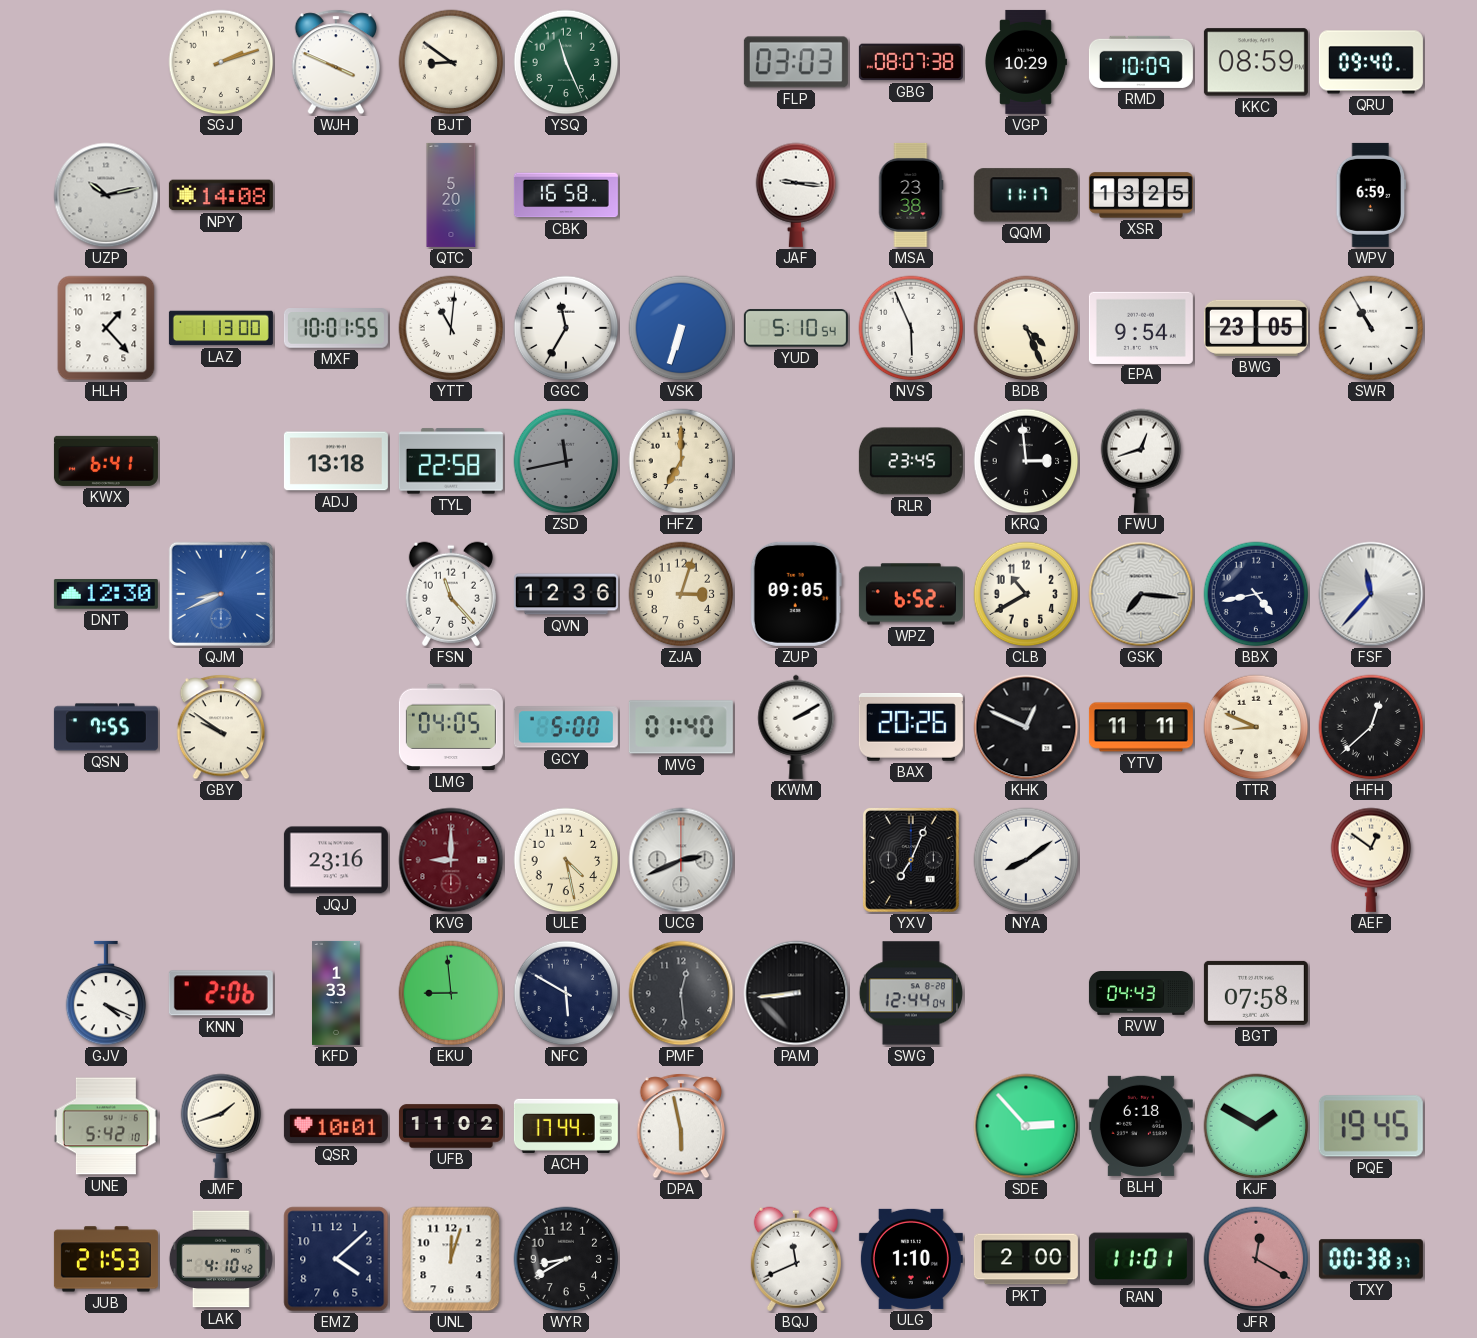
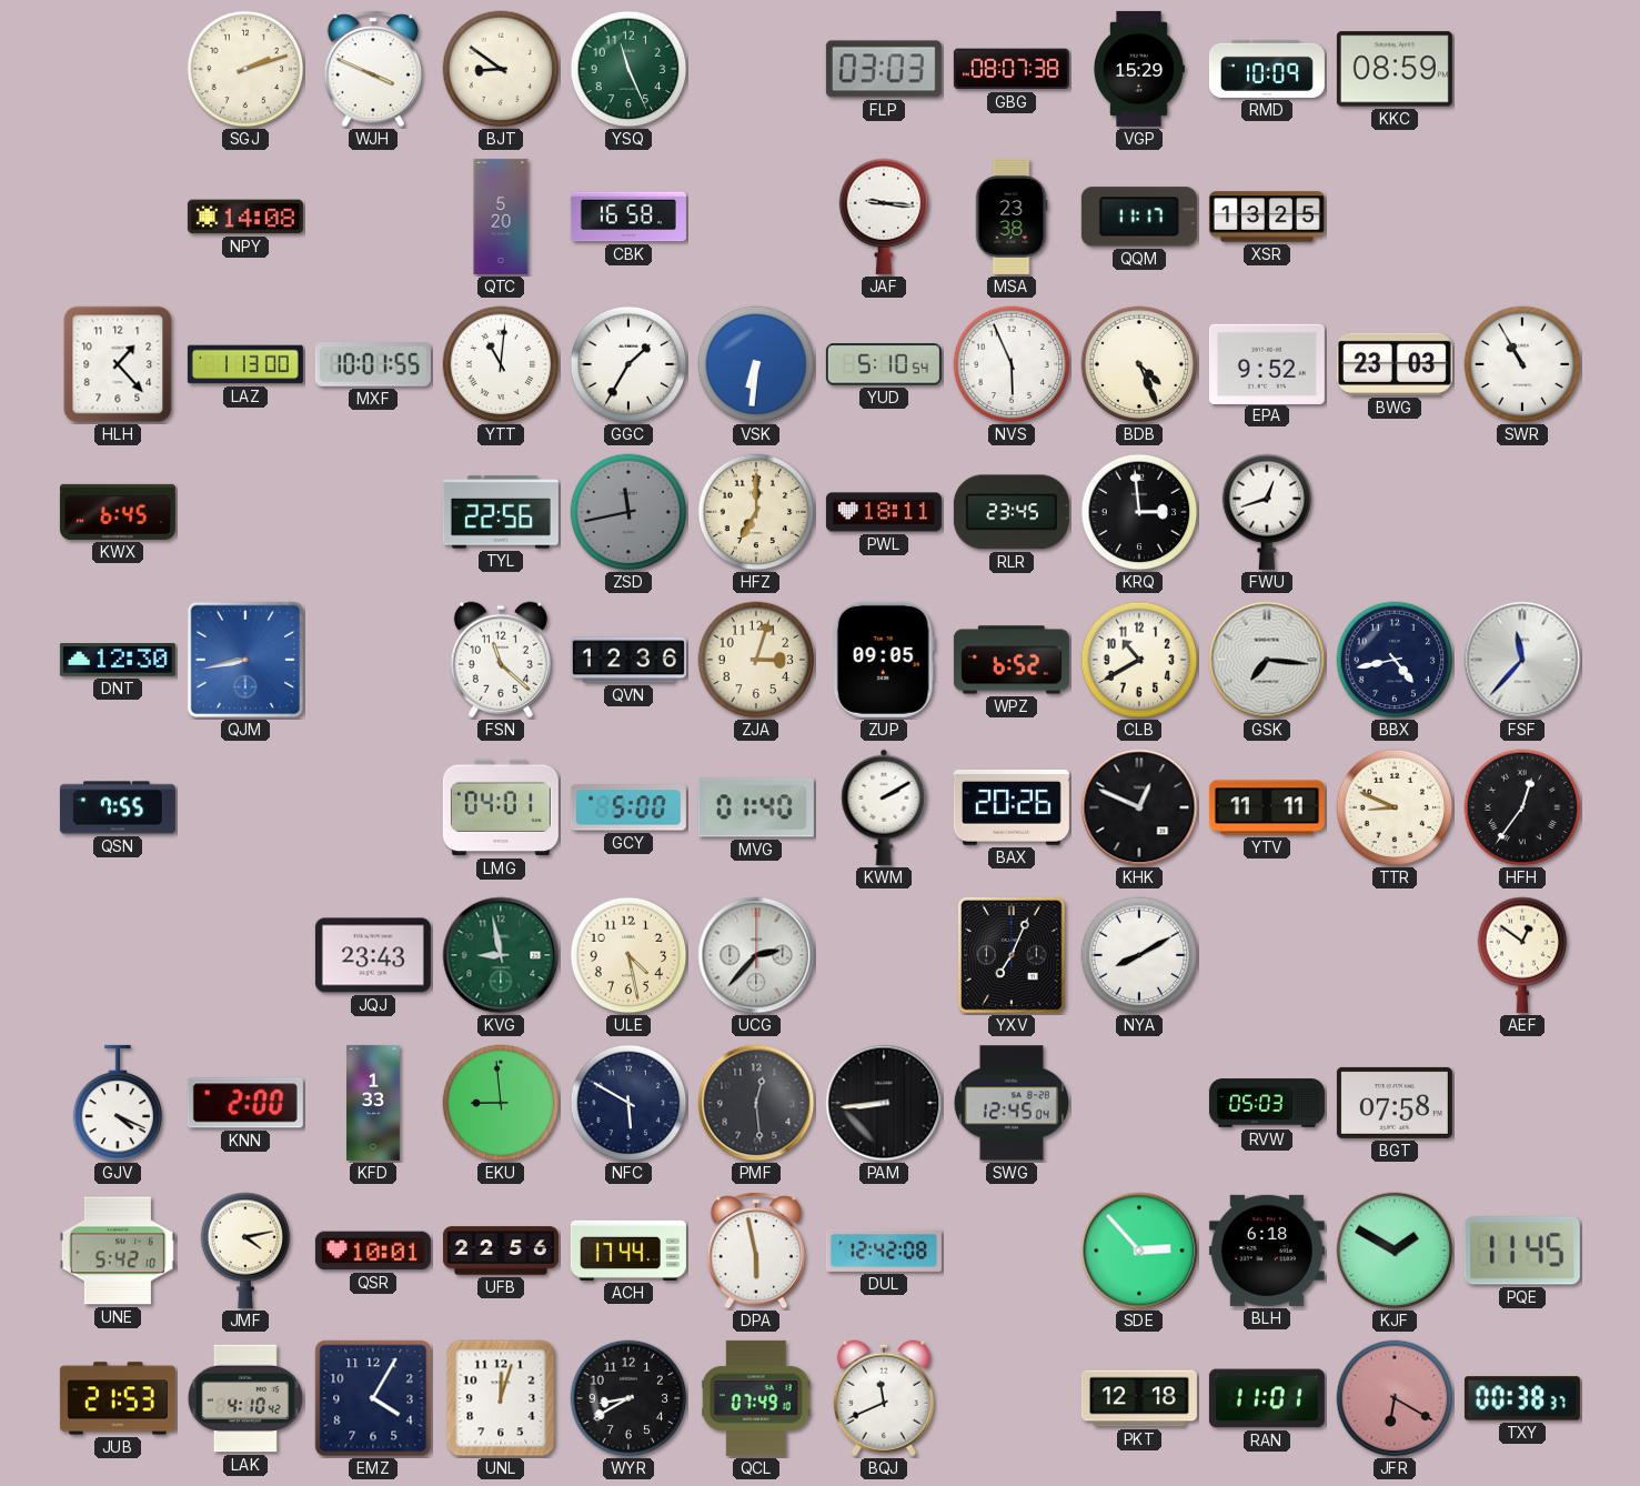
VGP: 10:29 -> 15:29
QRU: 09:40 -> none
UZP: 10:13 -> none
WPV: 6:59 -> none
GGC: 11:35 -> 1:35
VSK: 6:33 -> 6:31
EPA: 9:54 -> 9:52
BWG: 23:05 -> 23:03
KWX: 6:41 -> 6:45
ADJ: 13:18 -> none
TYL: 22:58 -> 22:56
PWL: none -> 18:11
QJM: 8:41 -> 8:43
FSN: 11:23 -> 11:22
GBY: 9:51 -> none
LMG: 04:05 -> 04:01
HFH: 12:38 -> 12:36
JQJ: 23:16 -> 23:43
KVG: 9:00 -> 8:58
KVG dial: burgundy -> green
UCG: 2:41 -> 2:37
NYA: 8:09 -> 8:10
KNN: 2:06 -> 2:00
SWG: 12:44 -> 12:45
RVW: 04:43 -> 05:03
JMF: 1:42 -> 4:13
UFB: 11:02 -> 22:56
DUL: none -> 12:42
PQE: 19:45 -> 11:45
EMZ: 4:08 -> 4:05
QCL: none -> 07:49
ULG: 1:10 -> none
PKT: 2:00 -> 12:18
JFR: 12:20 -> 6:20
